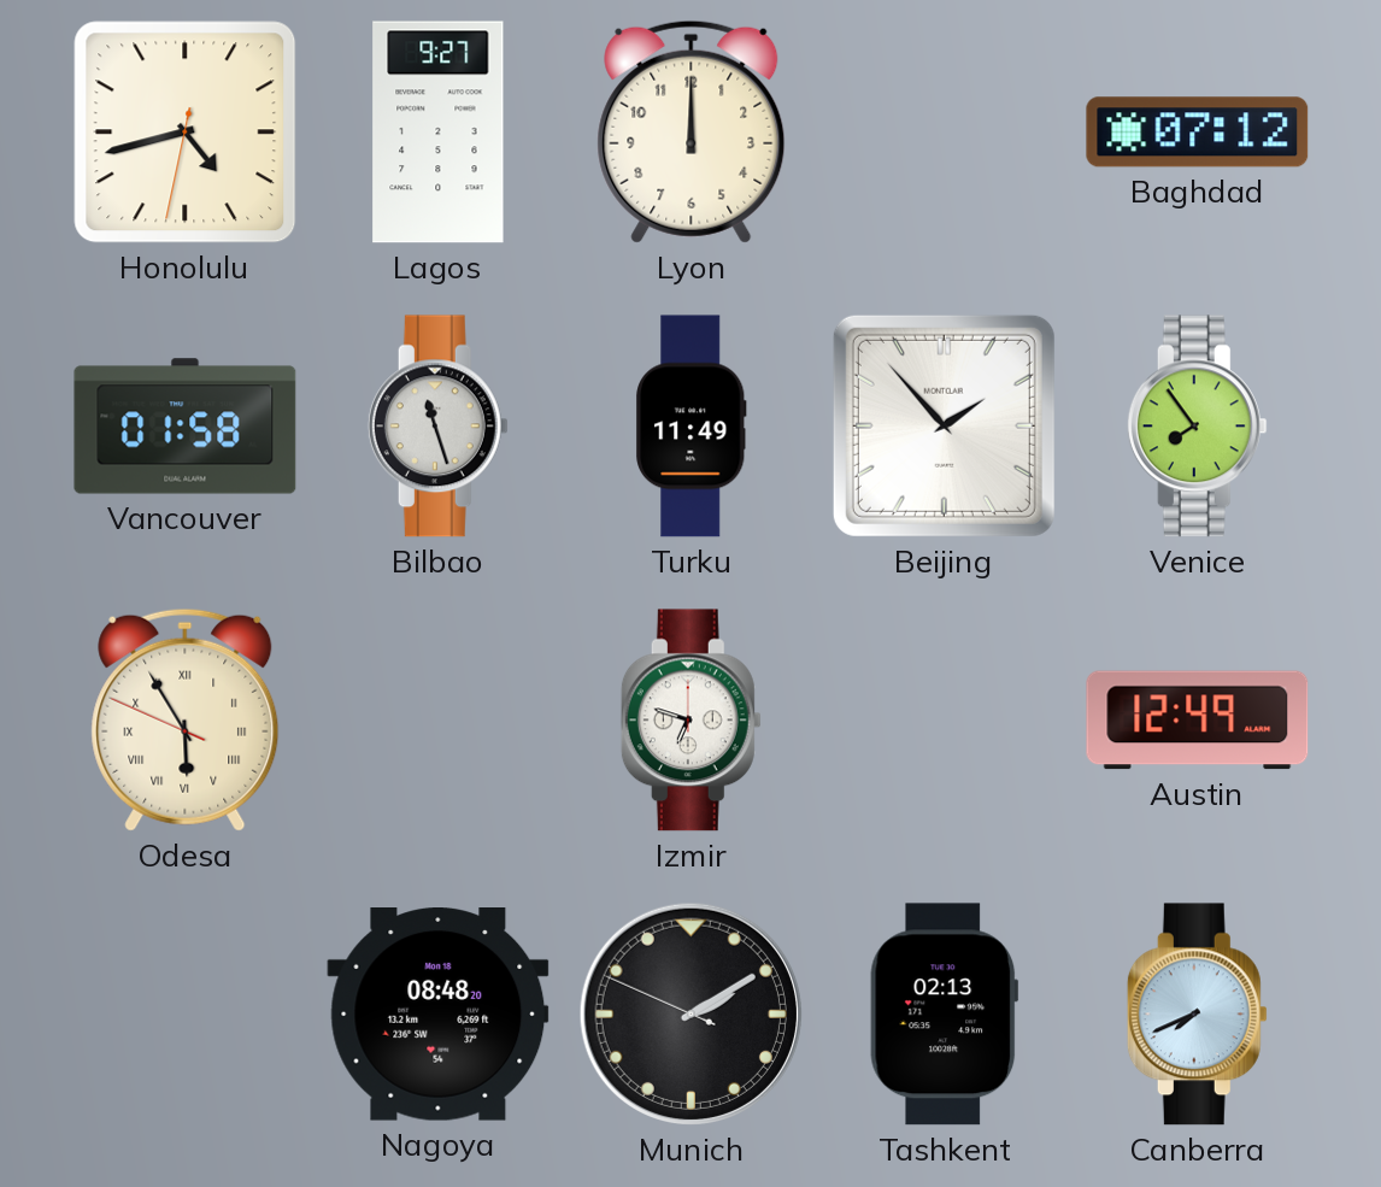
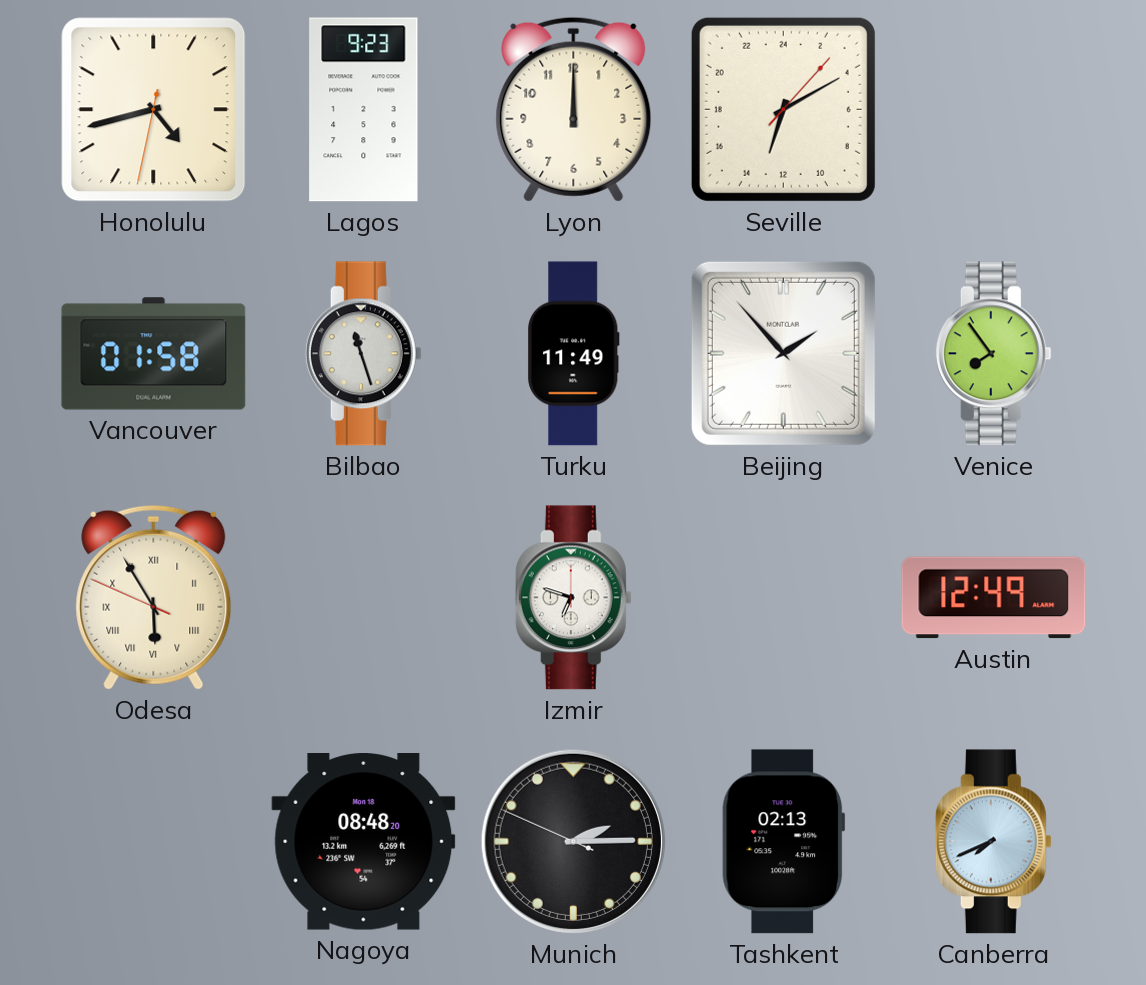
Lagos: 9:27 -> 9:23
Seville: none -> 13:10
Baghdad: 07:12 -> none
Munich: 2:09 -> 2:14
